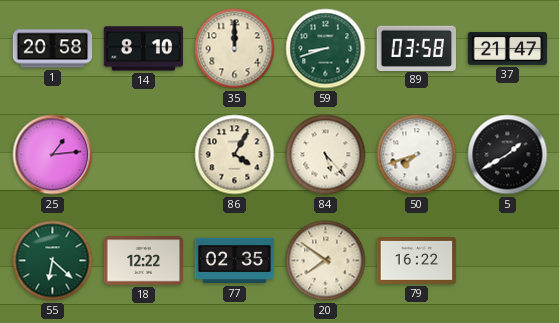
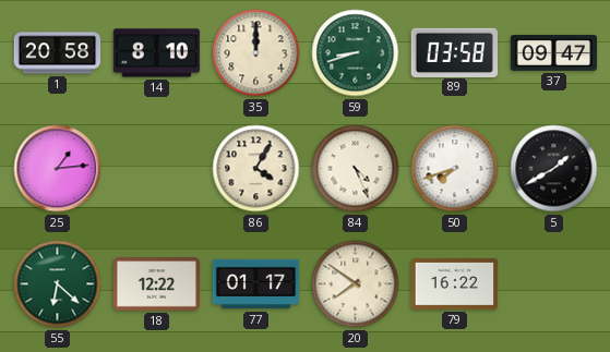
37: 21:47 -> 09:47
84: 5:23 -> 4:26
77: 02:35 -> 01:17
